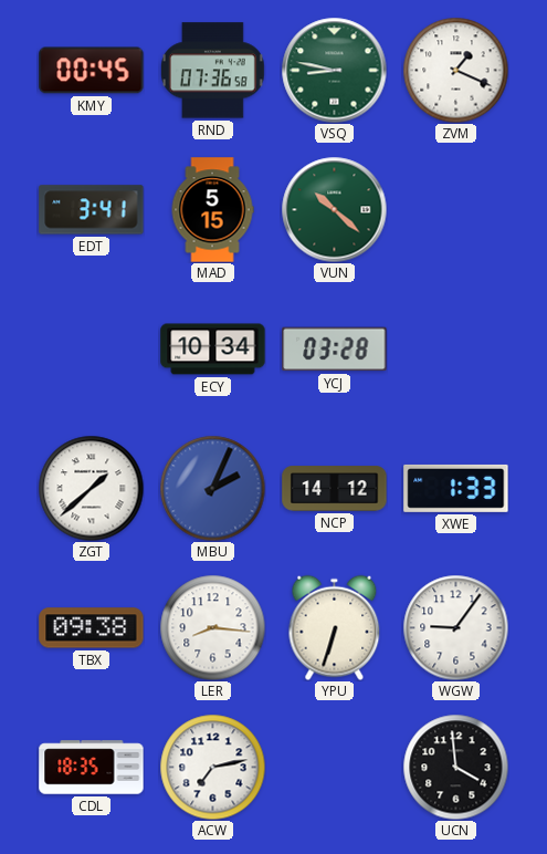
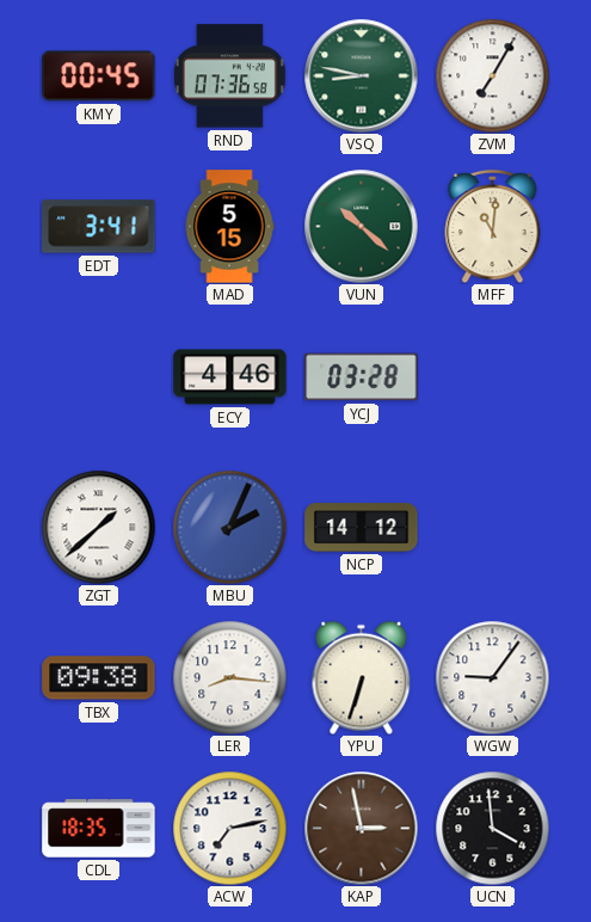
ZVM: 1:19 -> 7:05
MFF: none -> 11:01
ECY: 10:34 -> 4:46
XWE: 1:33 -> none
KAP: none -> 2:58
